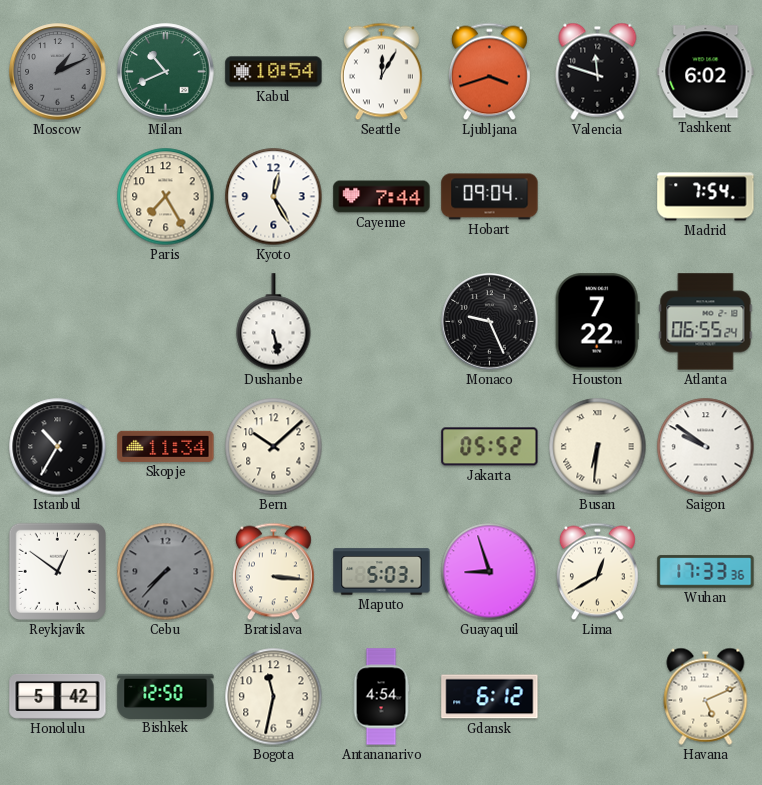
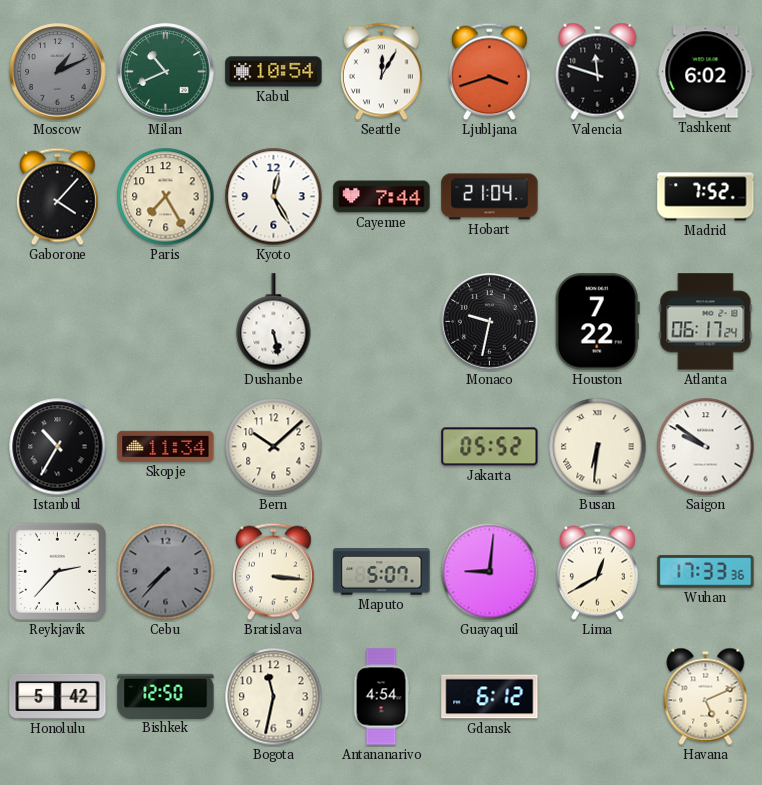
Gaborone: none -> 4:07
Hobart: 09:04 -> 21:04
Madrid: 7:54 -> 7:52
Monaco: 9:26 -> 9:32
Atlanta: 06:55 -> 06:17
Reykjavik: 12:51 -> 2:37
Maputo: 5:03 -> 5:07
Guayaquil: 8:57 -> 9:01
